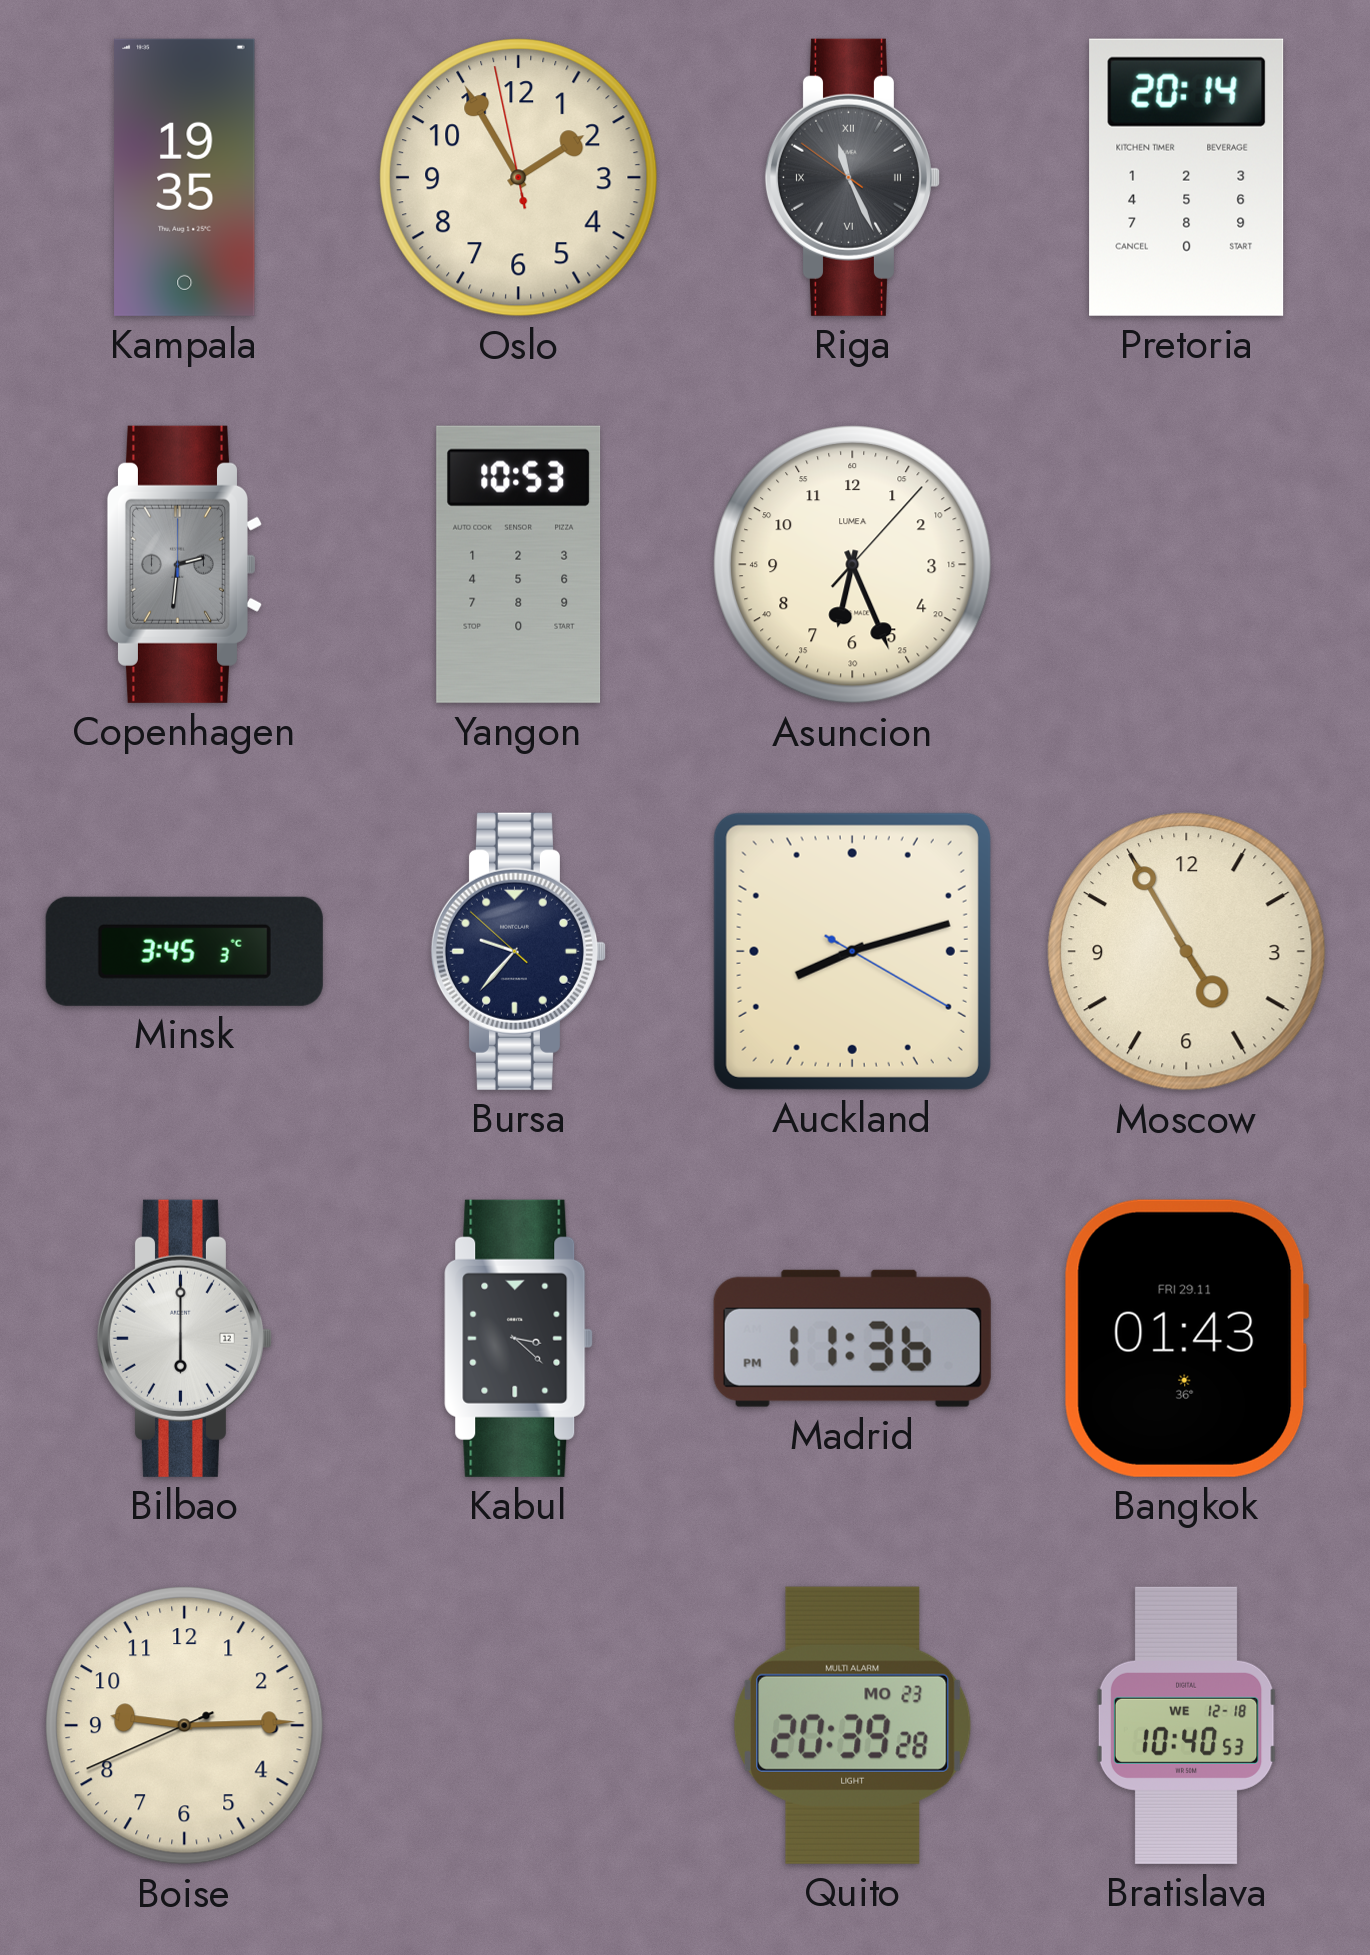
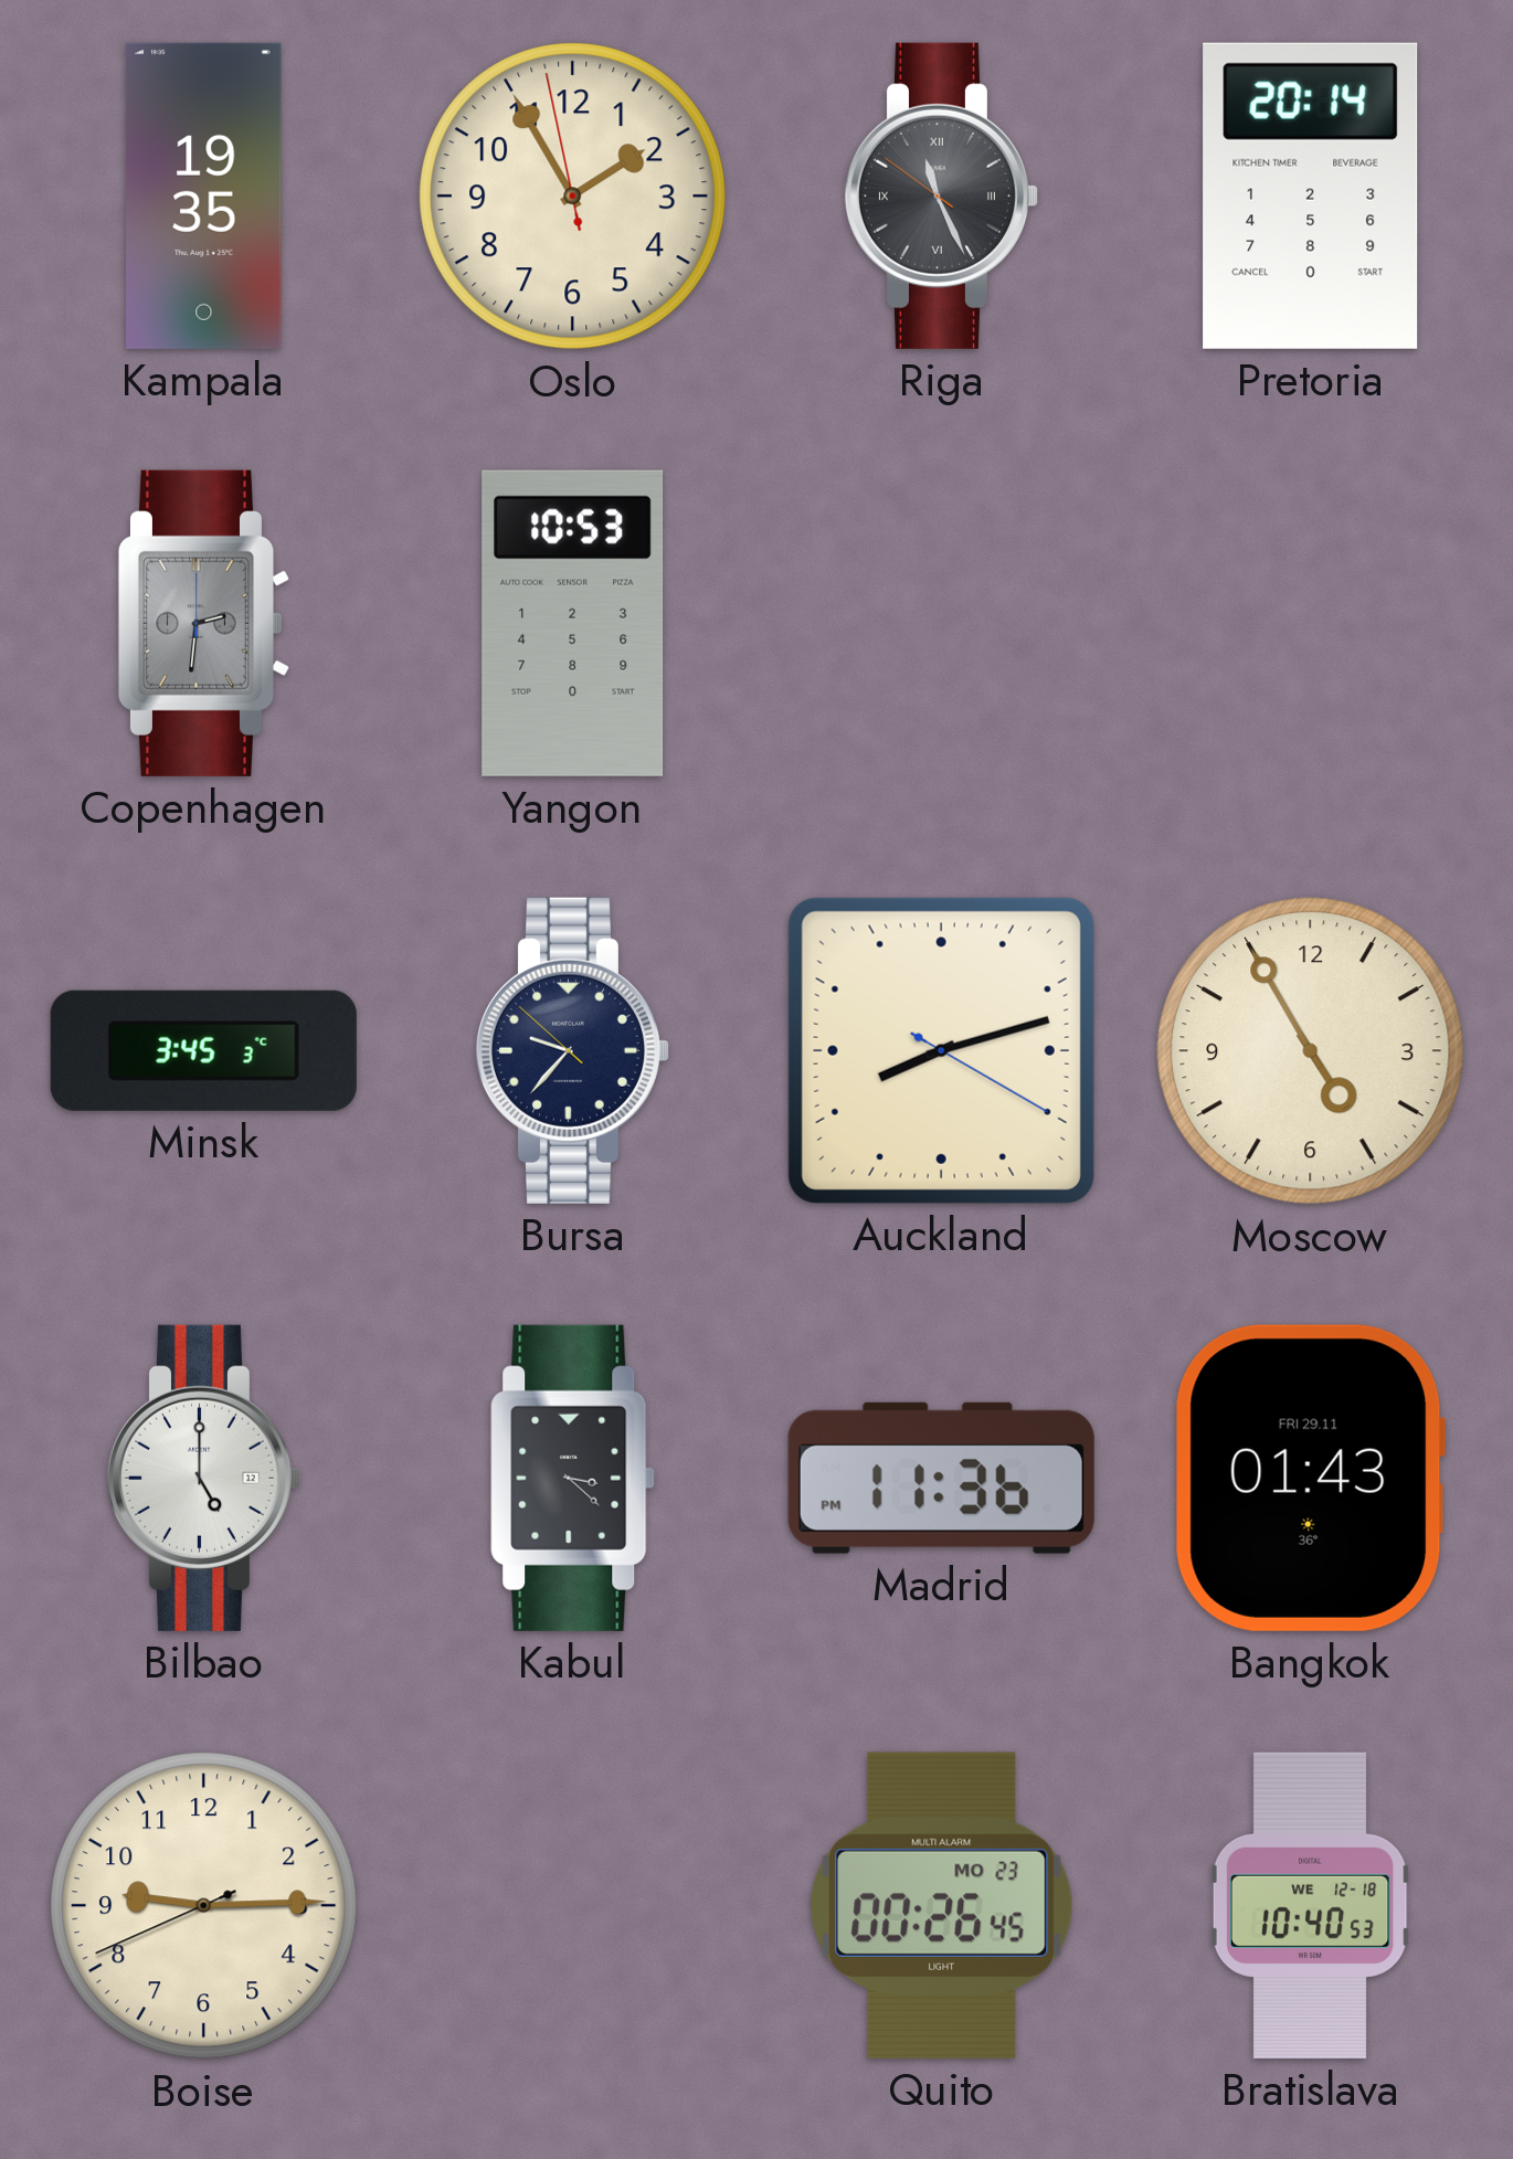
Asuncion: 6:26 -> none
Bilbao: 6:00 -> 5:00
Quito: 20:39 -> 00:26
